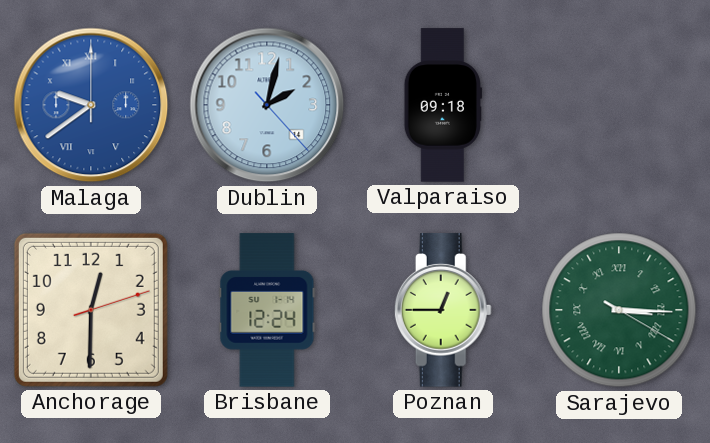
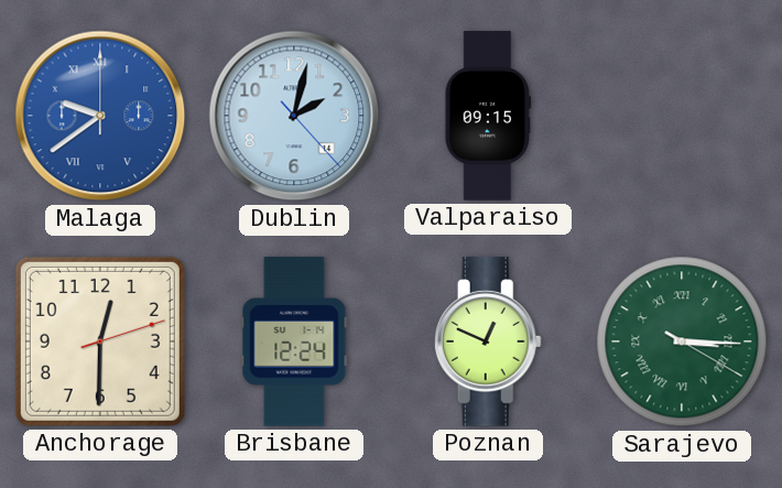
Valparaiso: 09:18 -> 09:15
Poznan: 12:45 -> 12:49
